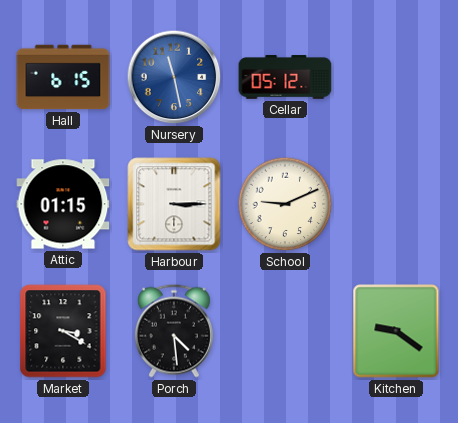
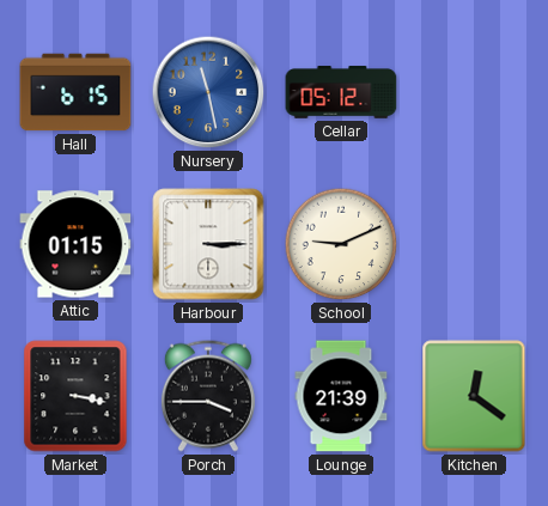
Market: 3:20 -> 3:17
Porch: 4:29 -> 3:45
Lounge: none -> 21:39
Kitchen: 9:21 -> 12:21
